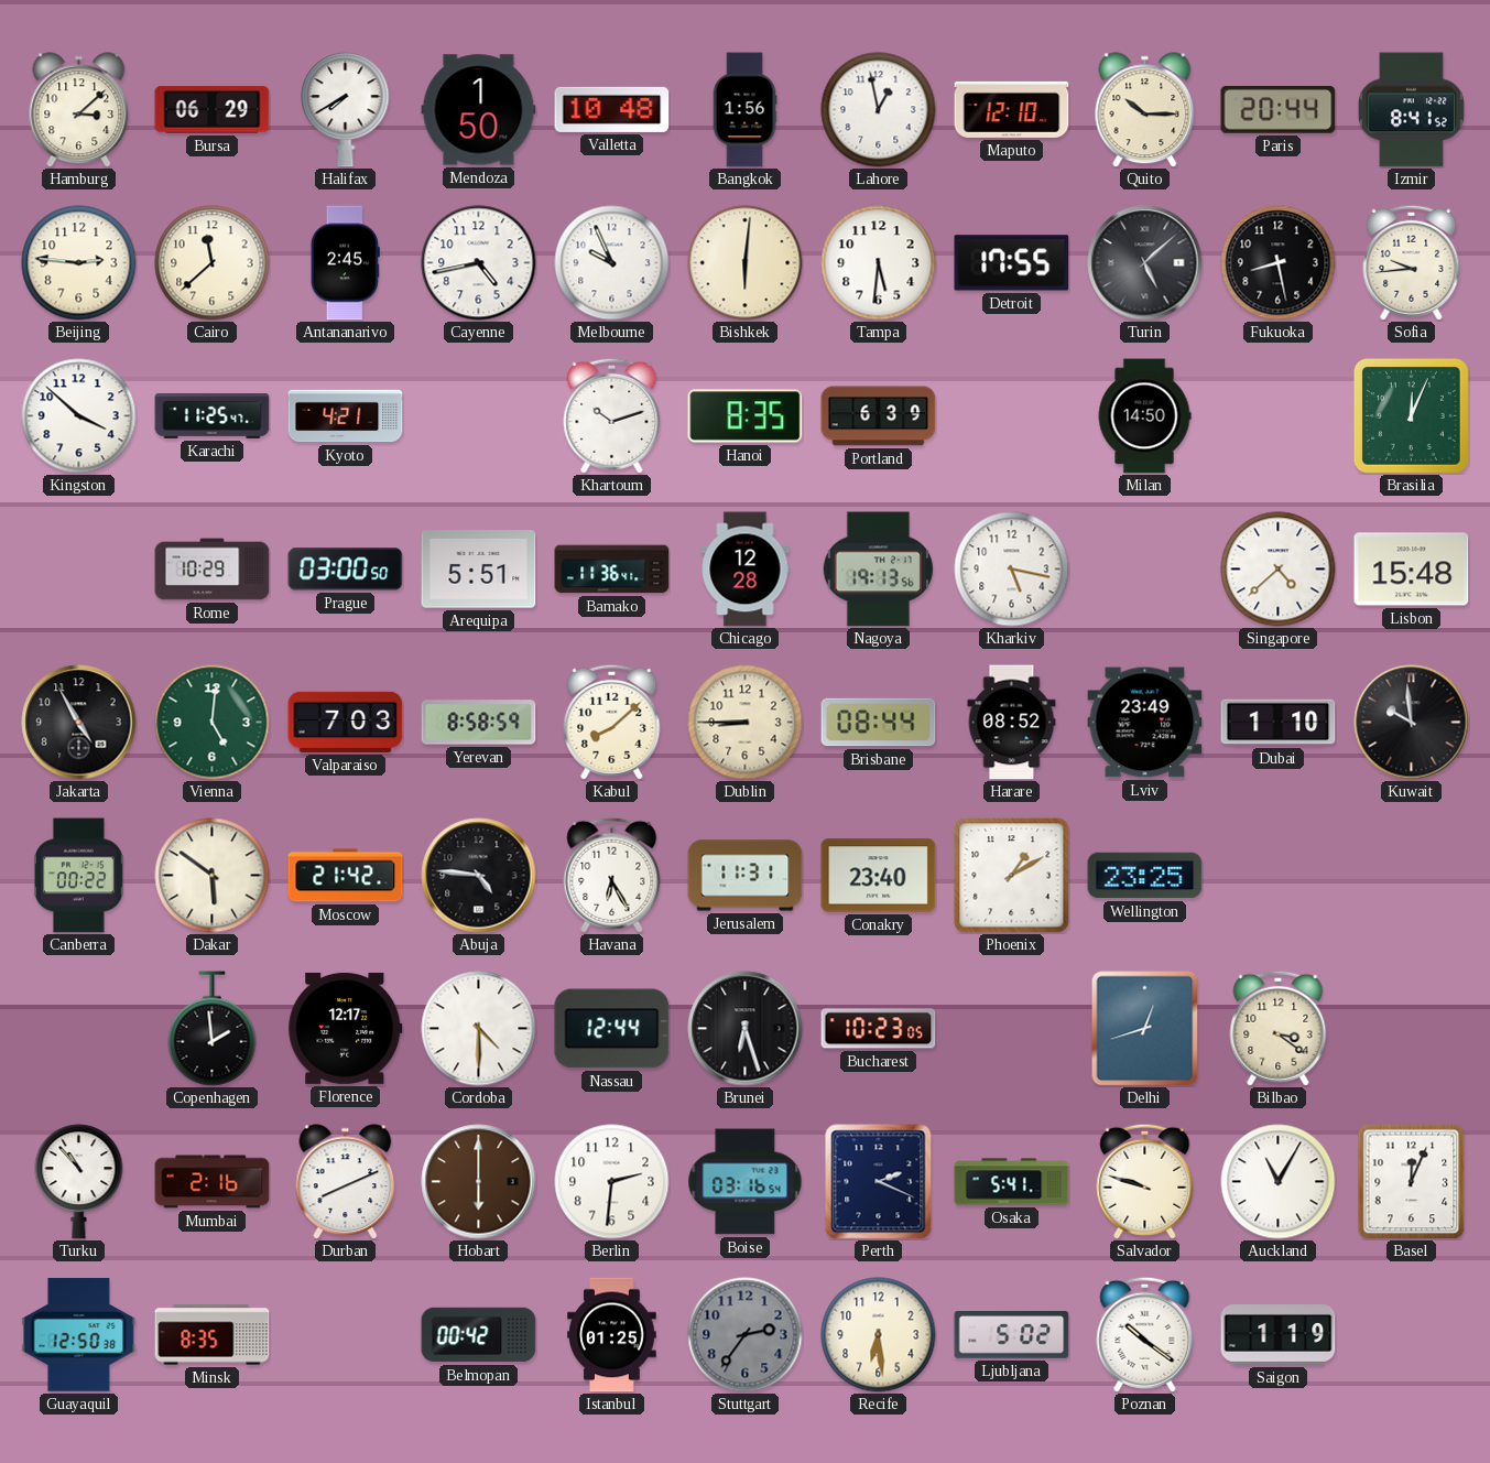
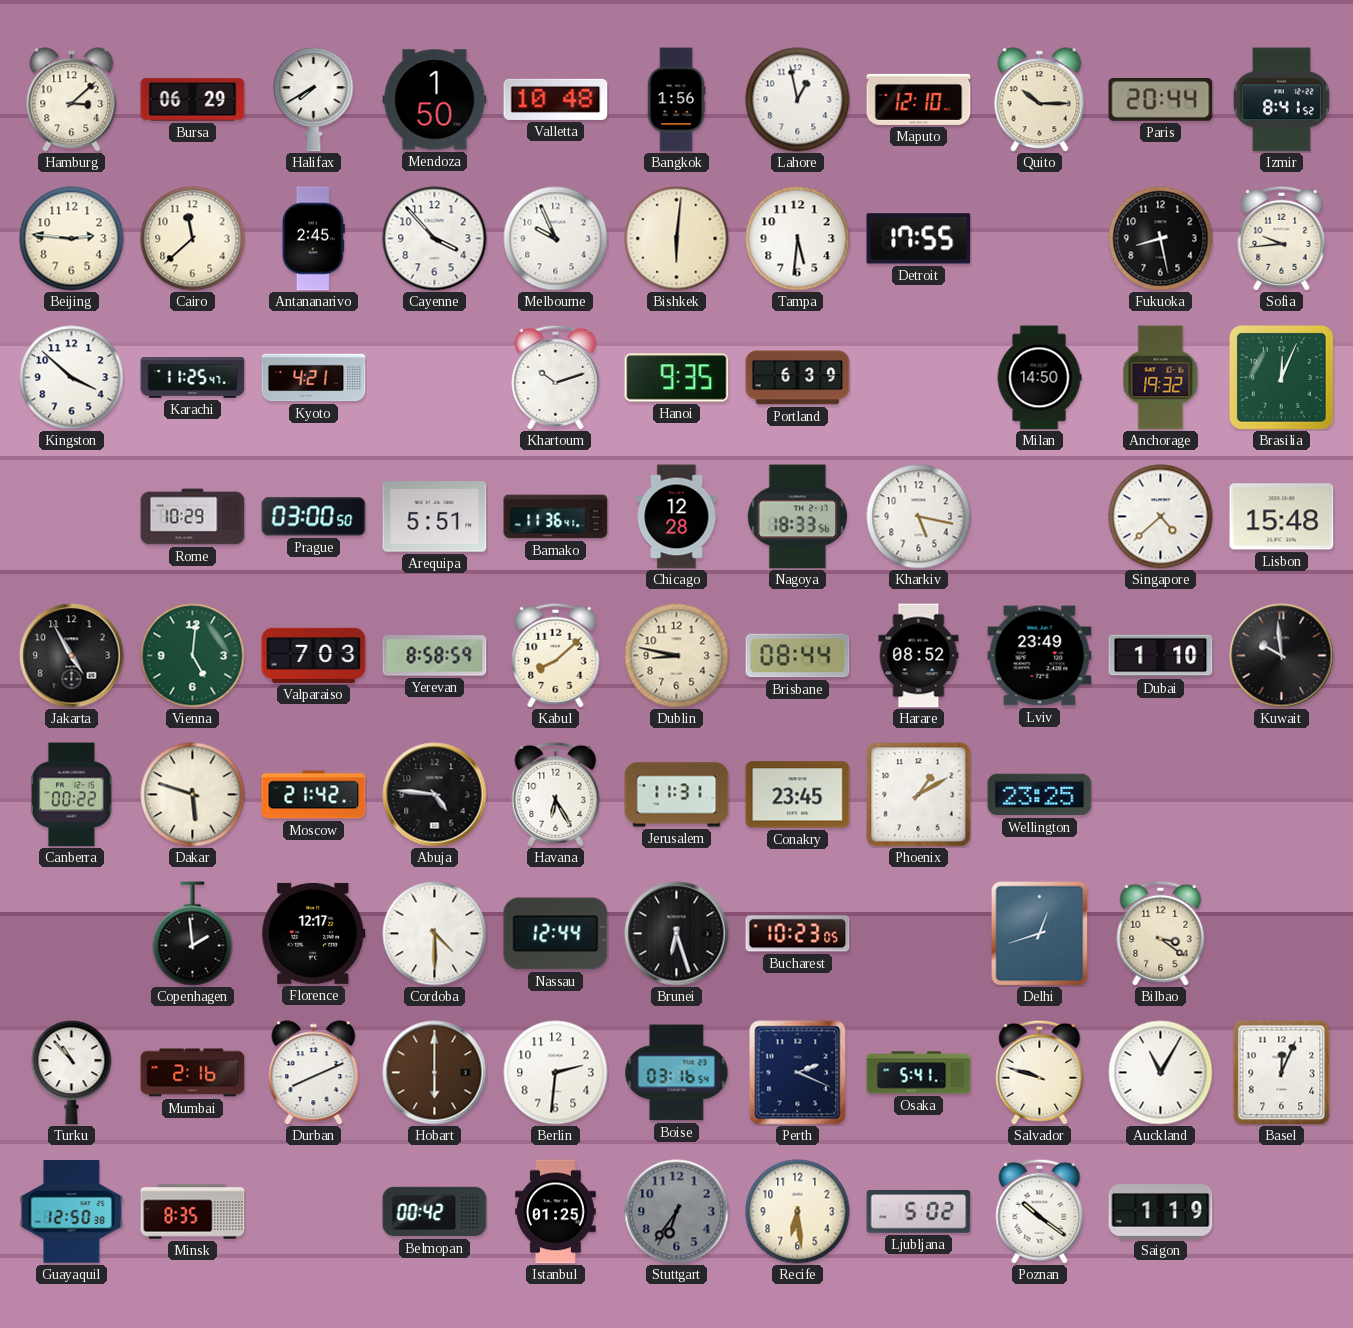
Cayenne: 4:43 -> 3:53
Turin: 5:08 -> none
Hanoi: 8:35 -> 9:35
Anchorage: none -> 19:32
Nagoya: 19:13 -> 18:33
Dublin: 8:45 -> 8:47
Dakar: 5:51 -> 5:48
Conakry: 23:40 -> 23:45
Stuttgart: 2:36 -> 6:36
